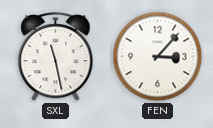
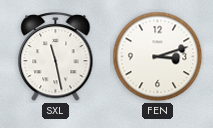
FEN: 3:07 -> 3:12
